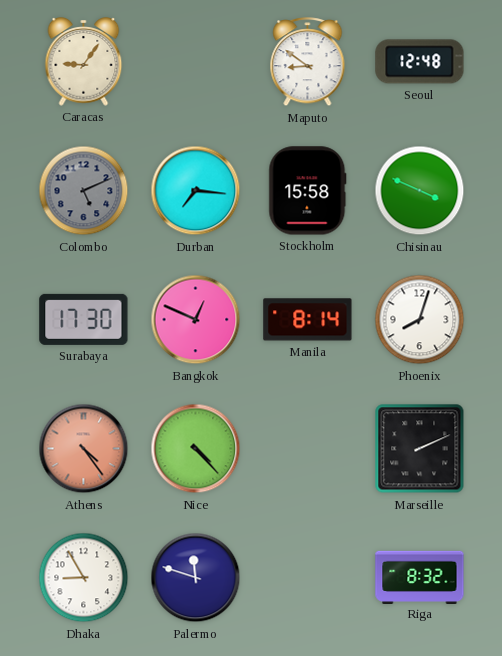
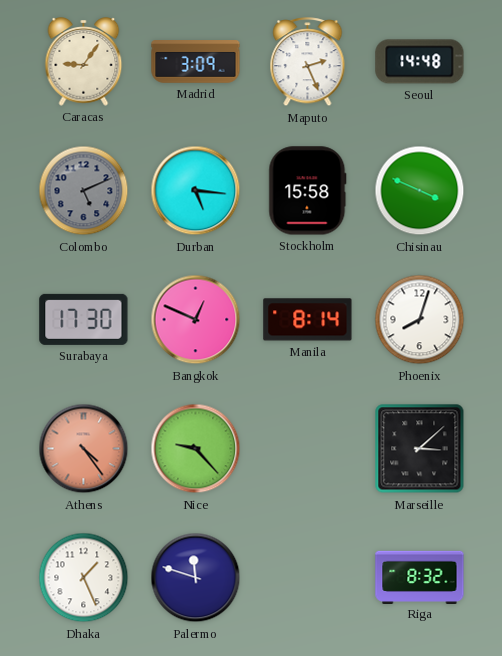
Madrid: none -> 3:09
Maputo: 8:51 -> 2:26
Seoul: 12:48 -> 14:48
Durban: 7:16 -> 5:16
Nice: 4:23 -> 9:23
Marseille: 2:11 -> 3:08
Dhaka: 8:55 -> 1:26
